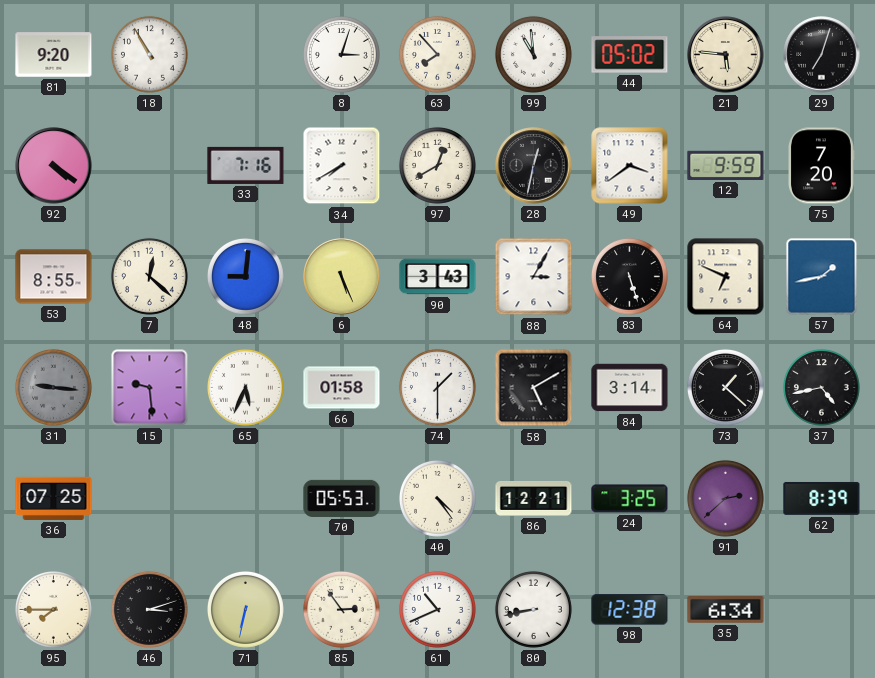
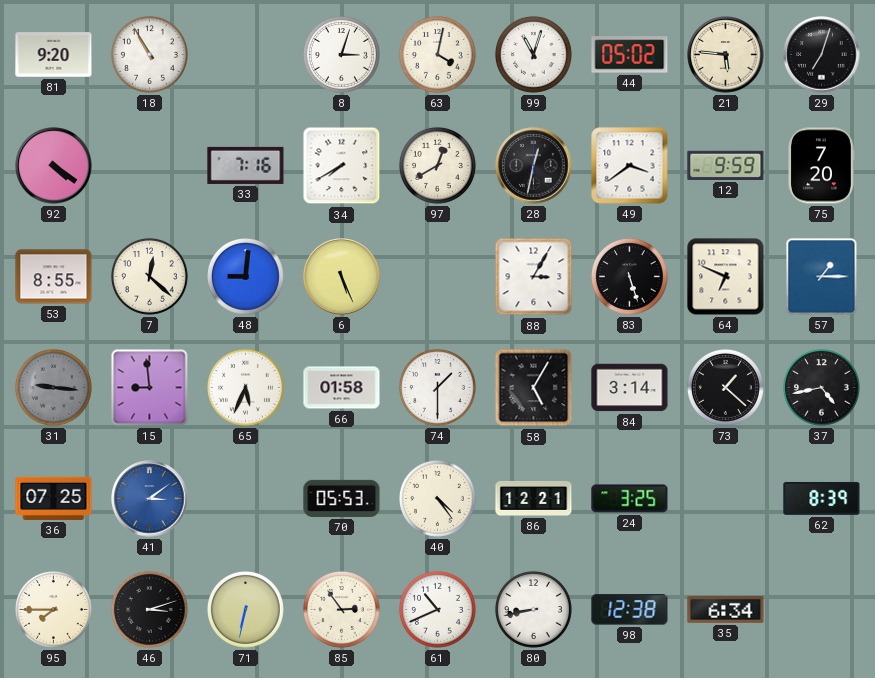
63: 7:53 -> 4:02
99: 10:59 -> 11:03
90: 3:43 -> none
57: 1:43 -> 1:15
15: 9:29 -> 8:59
58: 5:10 -> 5:05
41: none -> 3:09
91: 2:38 -> none
